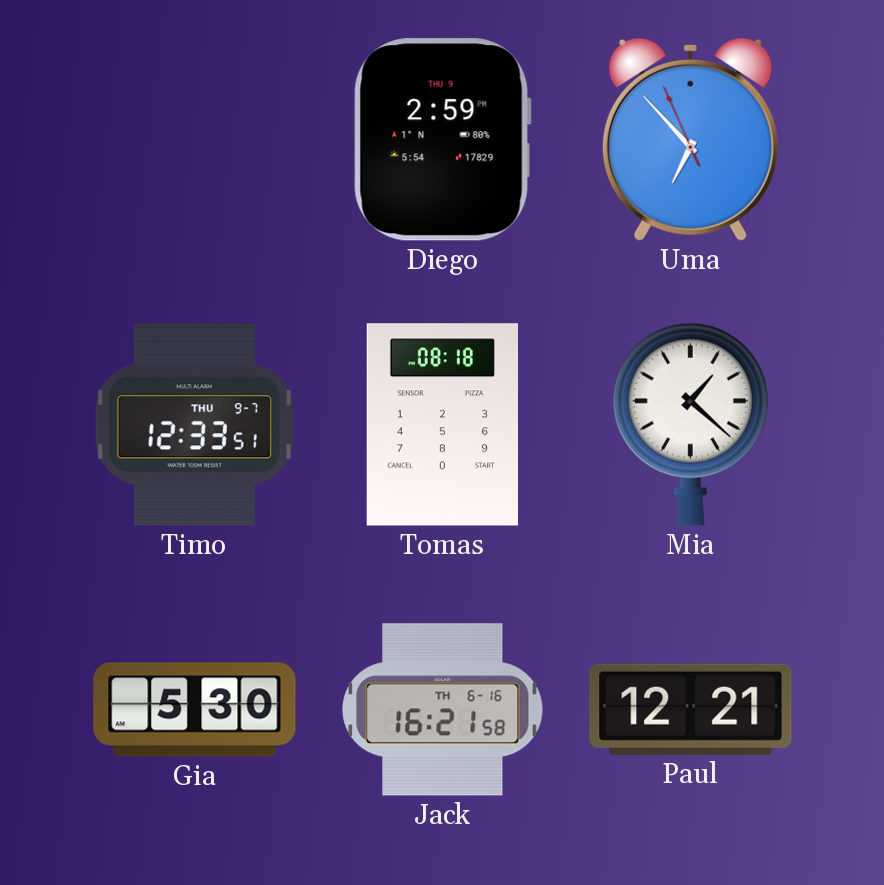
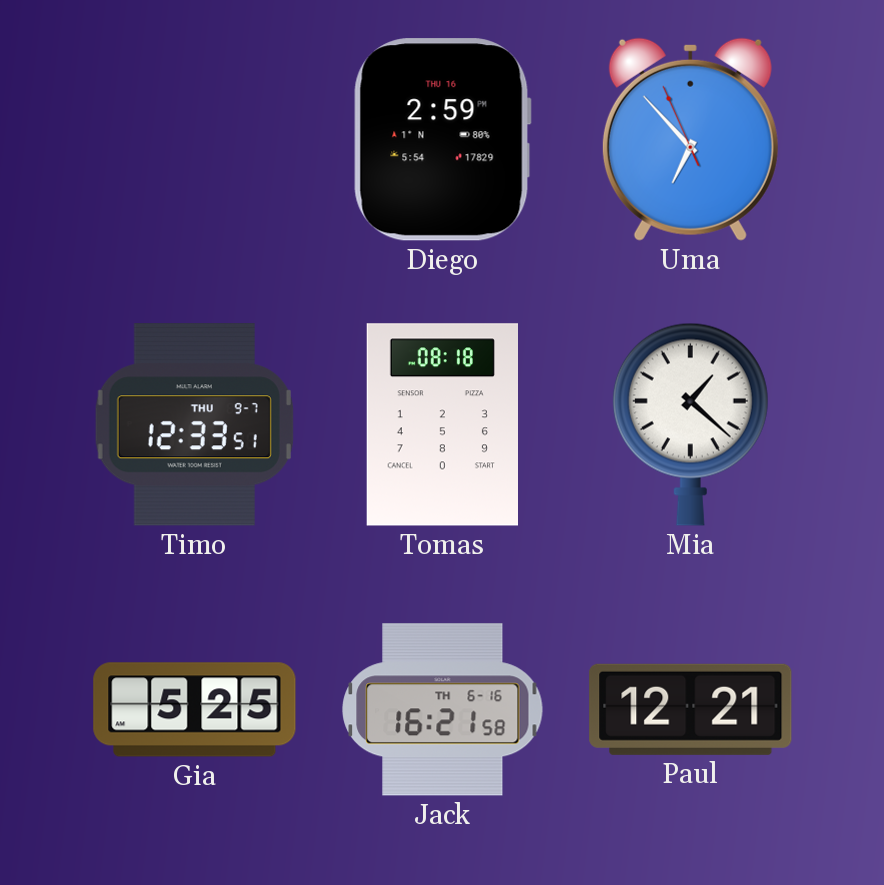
Diego date: THU 9 -> THU 16
Gia: 5:30 -> 5:25
